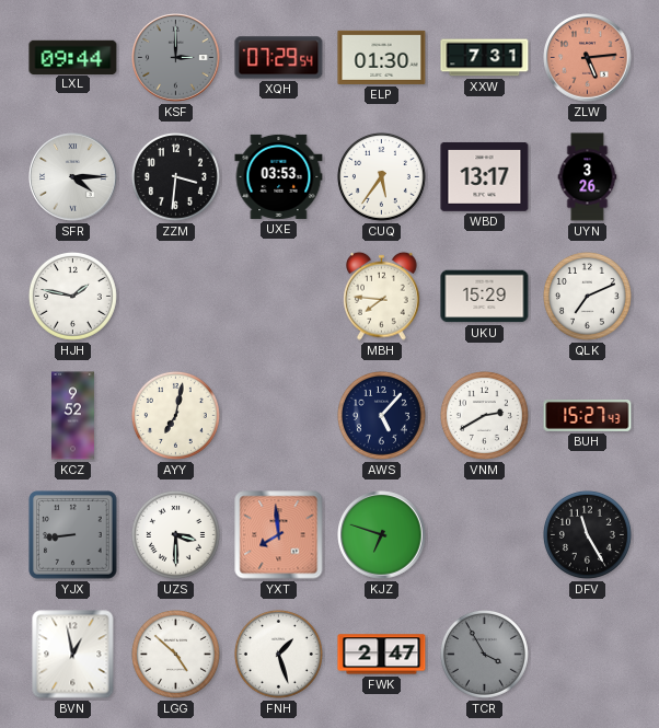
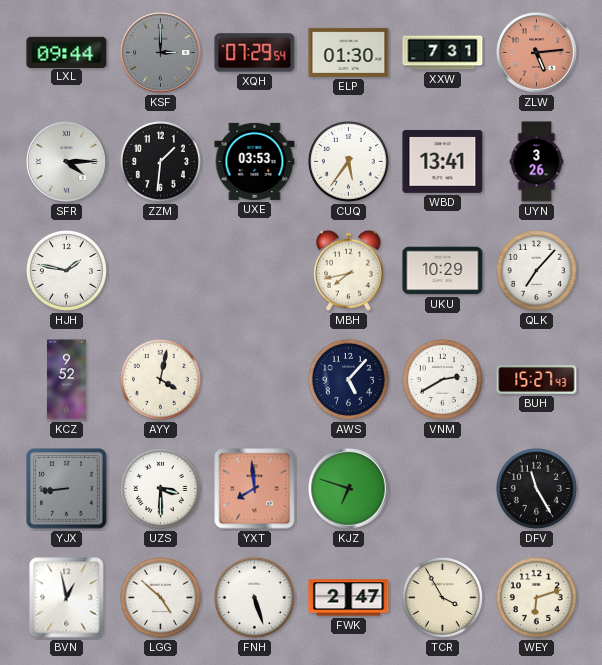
ZZM: 3:31 -> 1:31
WBD: 13:17 -> 13:41
MBH: 7:46 -> 7:43
UKU: 15:29 -> 10:29
QLK: 7:11 -> 7:07
AYY: 7:02 -> 4:02
FNH: 1:27 -> 5:27
TCR dial: grey -> cream
WEY: none -> 6:12
